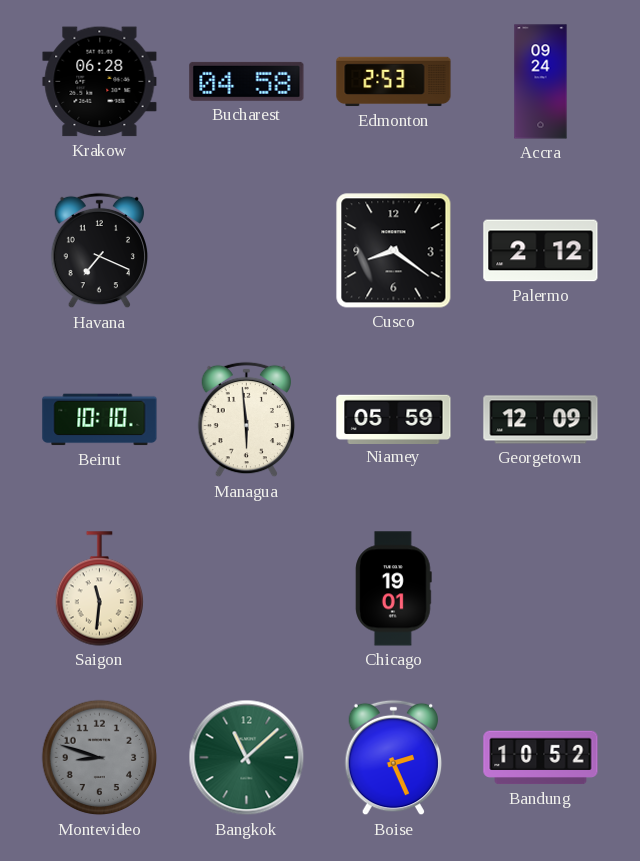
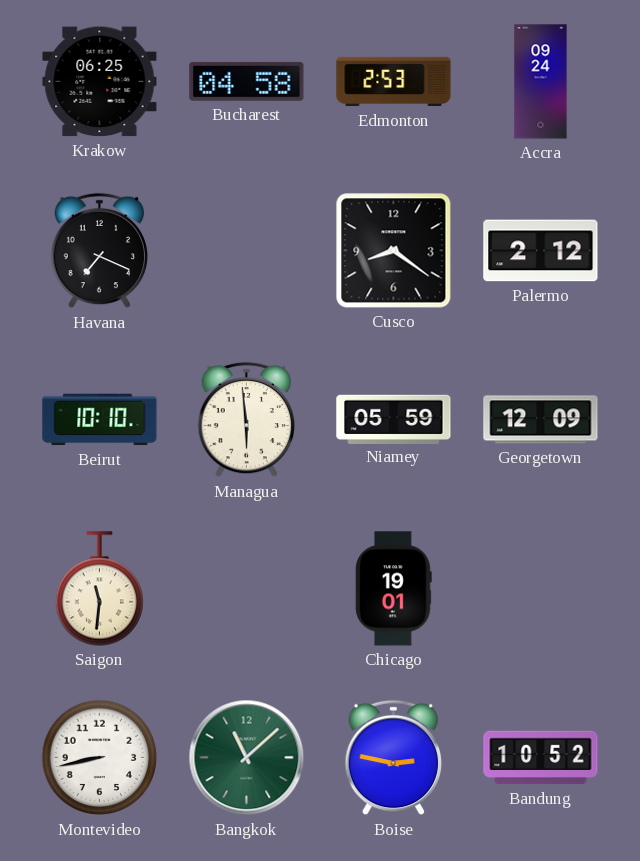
Krakow: 06:28 -> 06:25
Montevideo: 8:48 -> 8:43
Montevideo dial: grey -> white
Boise: 2:26 -> 2:47
